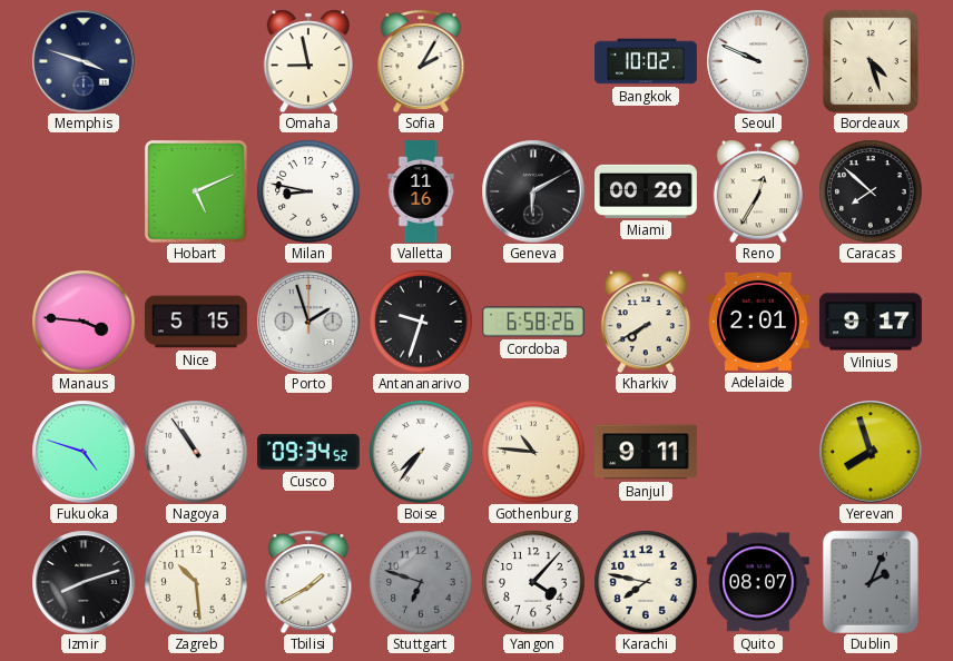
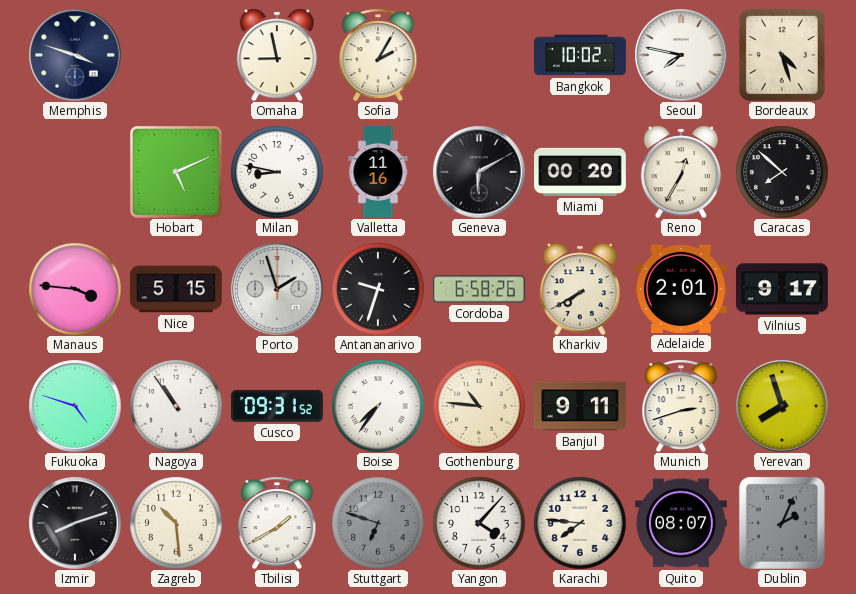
Seoul: 9:49 -> 7:47
Cusco: 09:34 -> 09:31
Munich: none -> 2:42
Karachi: 7:47 -> 7:46
